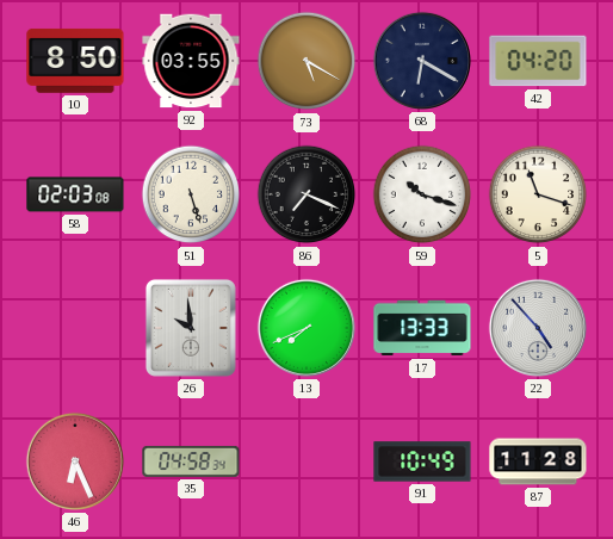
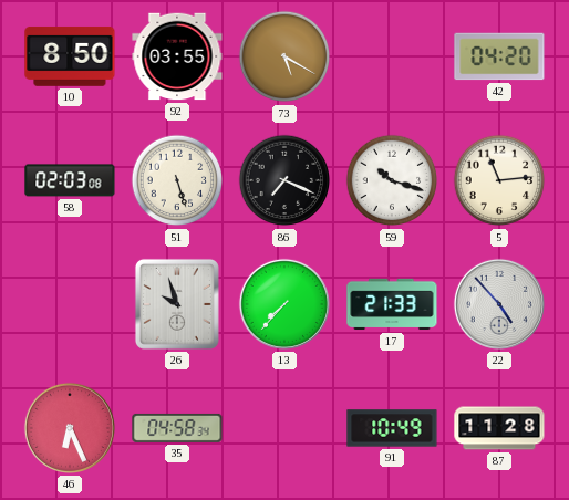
68: 6:20 -> none
5: 11:18 -> 11:14
26: 9:59 -> 9:57
13: 7:41 -> 7:37
17: 13:33 -> 21:33
